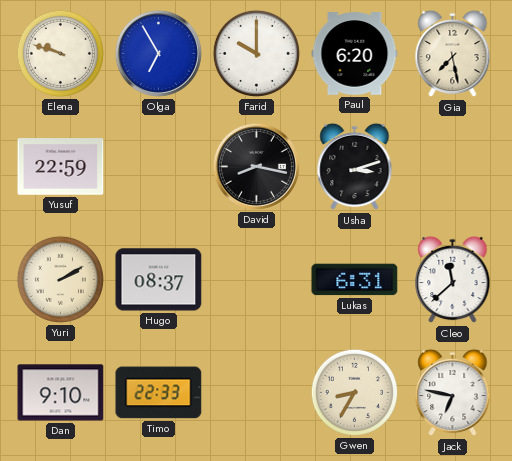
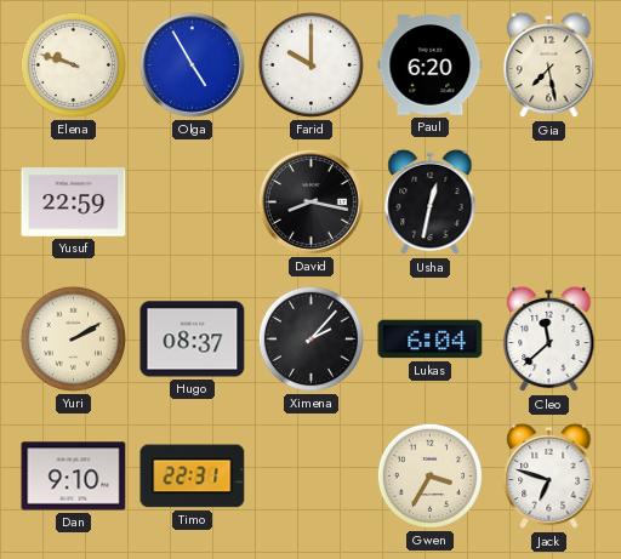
Olga: 6:55 -> 4:55
Usha: 3:12 -> 12:32
Ximena: none -> 2:07
Lukas: 6:31 -> 6:04
Timo: 22:33 -> 22:31
Gwen: 8:35 -> 3:35
Jack: 6:47 -> 6:48
